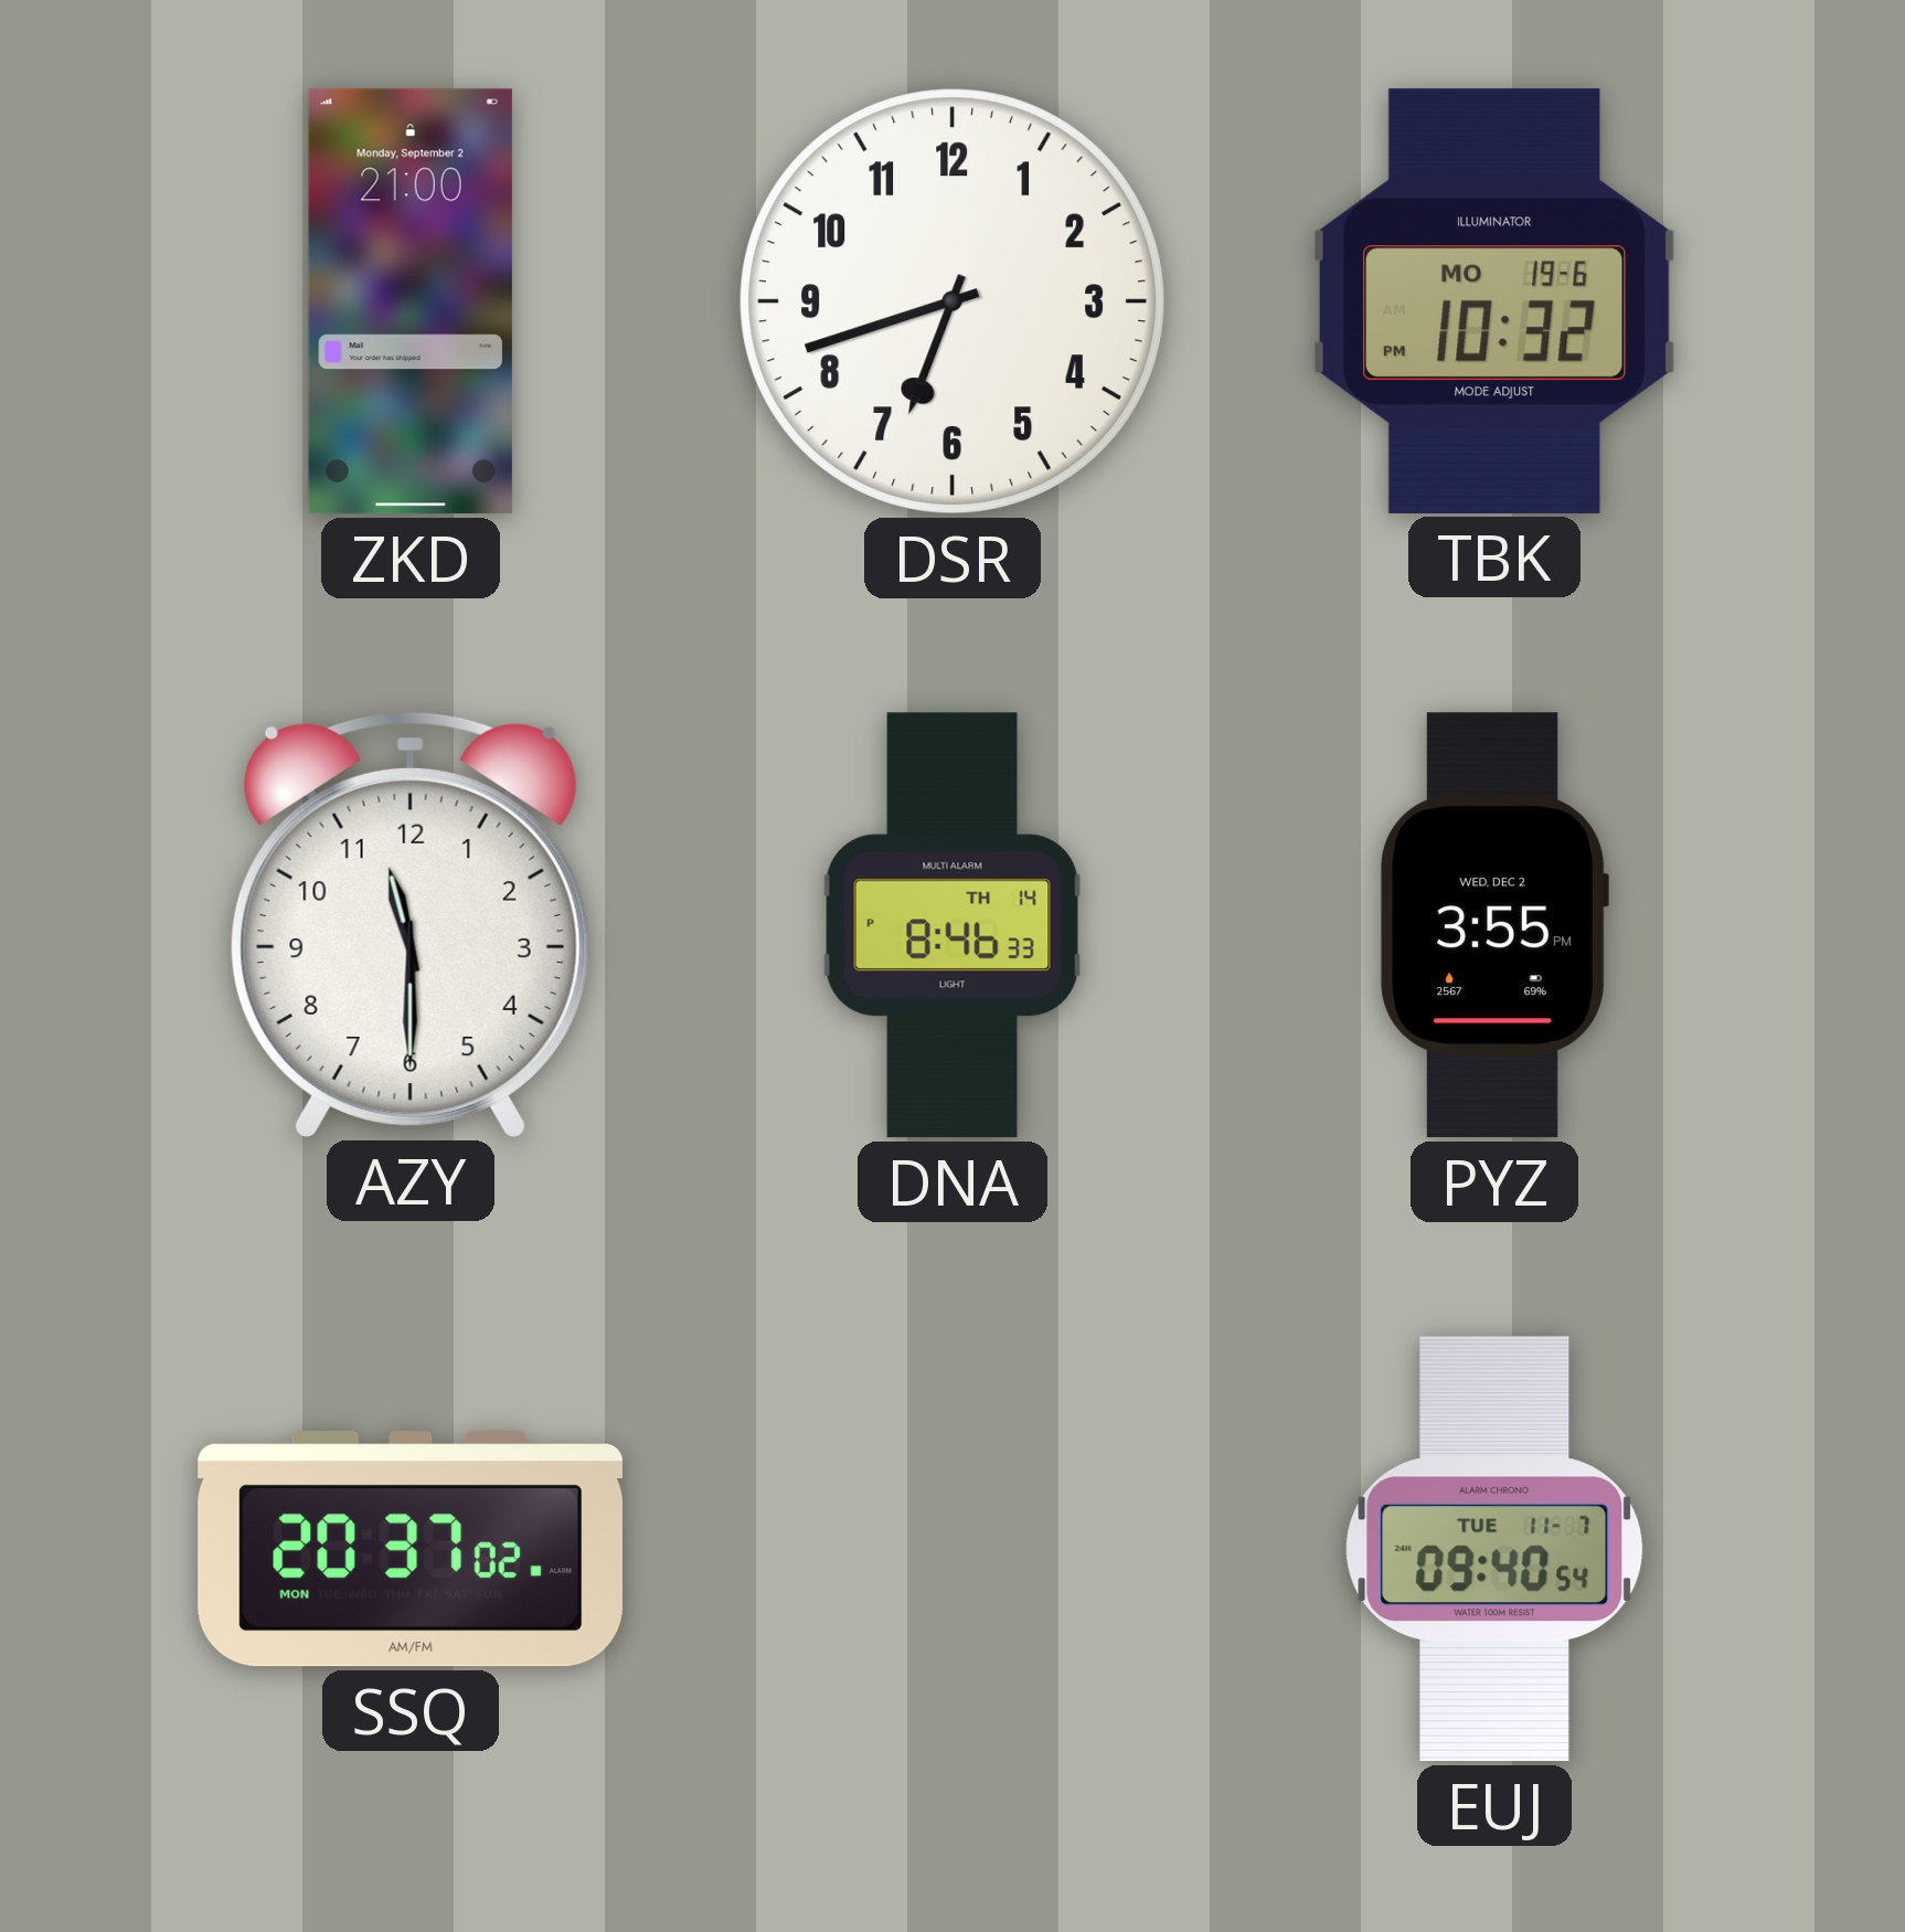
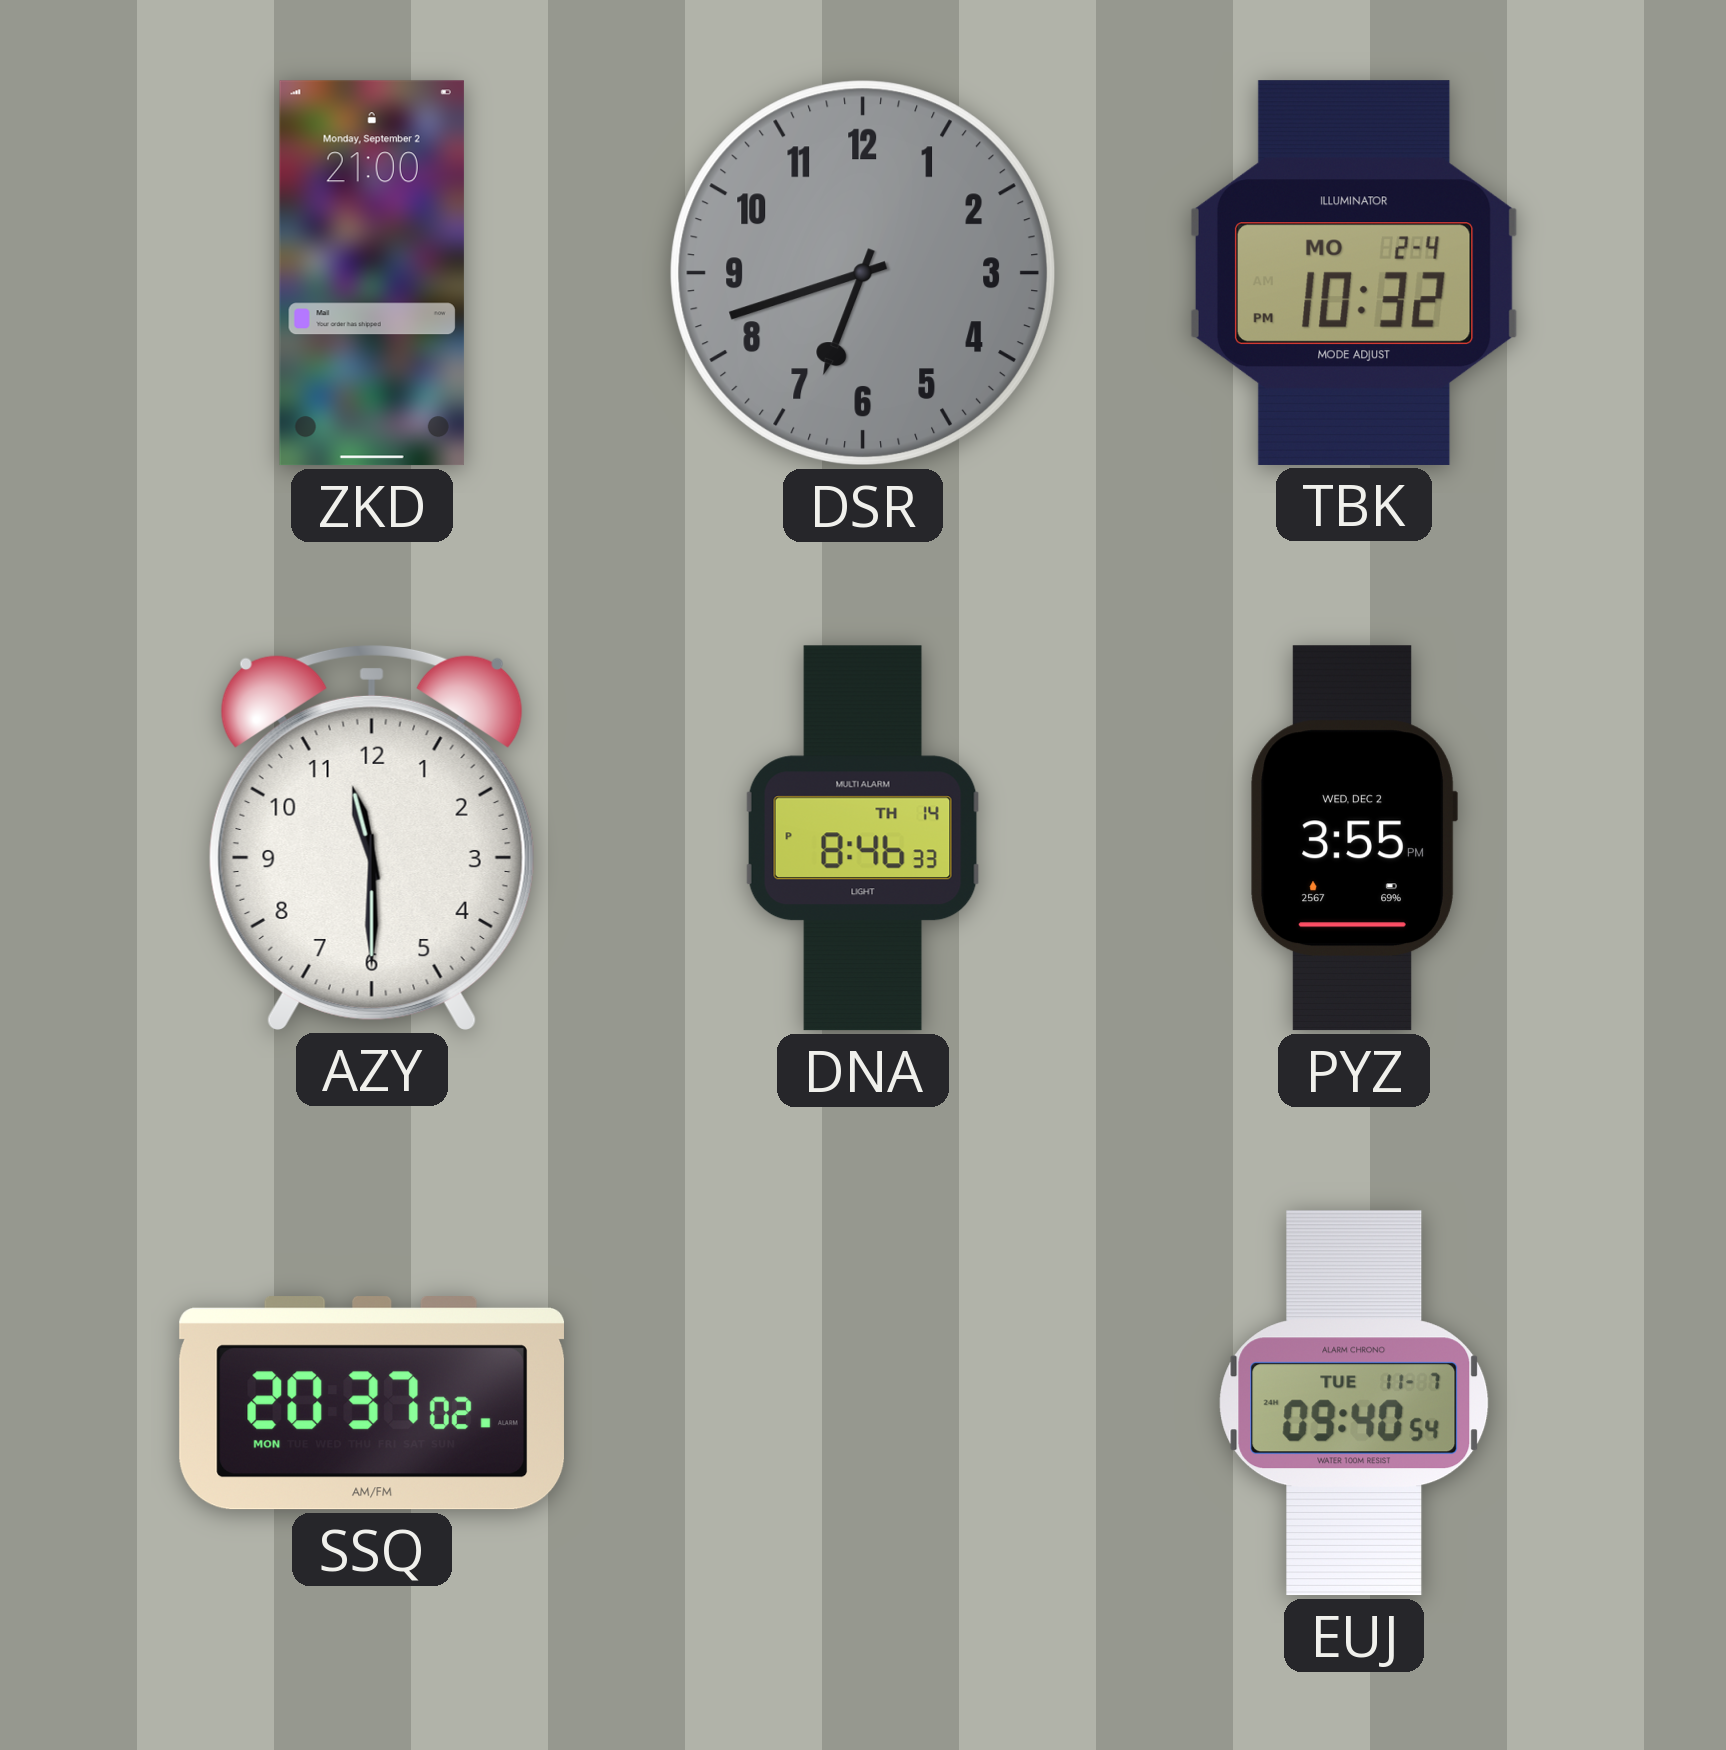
DSR dial: white -> grey
TBK date: MO 19-6 -> MO 2-4
